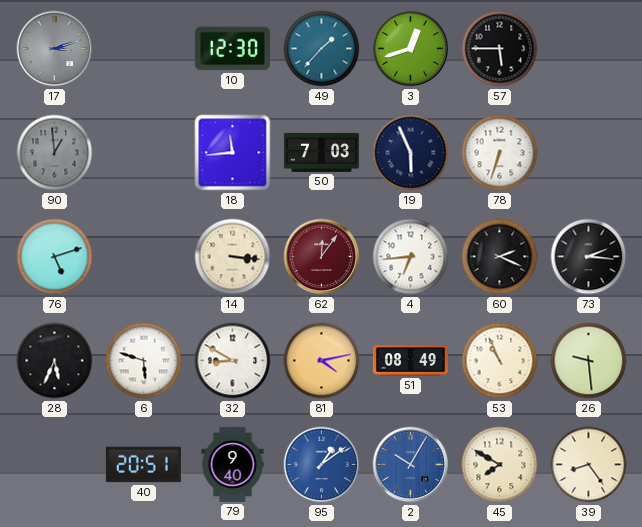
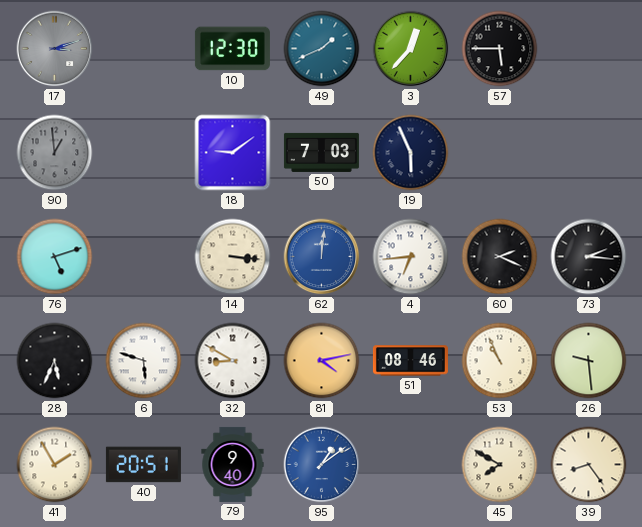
49: 1:37 -> 1:41
3: 12:42 -> 12:37
18: 11:44 -> 9:09
78: 6:33 -> none
62: 12:06 -> 12:01
62 dial: burgundy -> blue
51: 08:49 -> 08:46
41: none -> 1:55
2: 10:05 -> none
